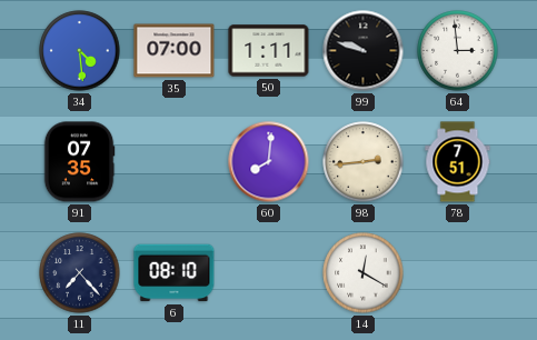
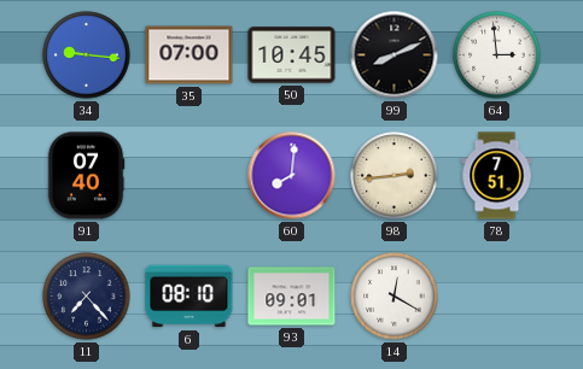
34: 4:29 -> 9:16
50: 1:11 -> 10:45
99: 9:48 -> 8:11
91: 07:35 -> 07:40
93: none -> 09:01
